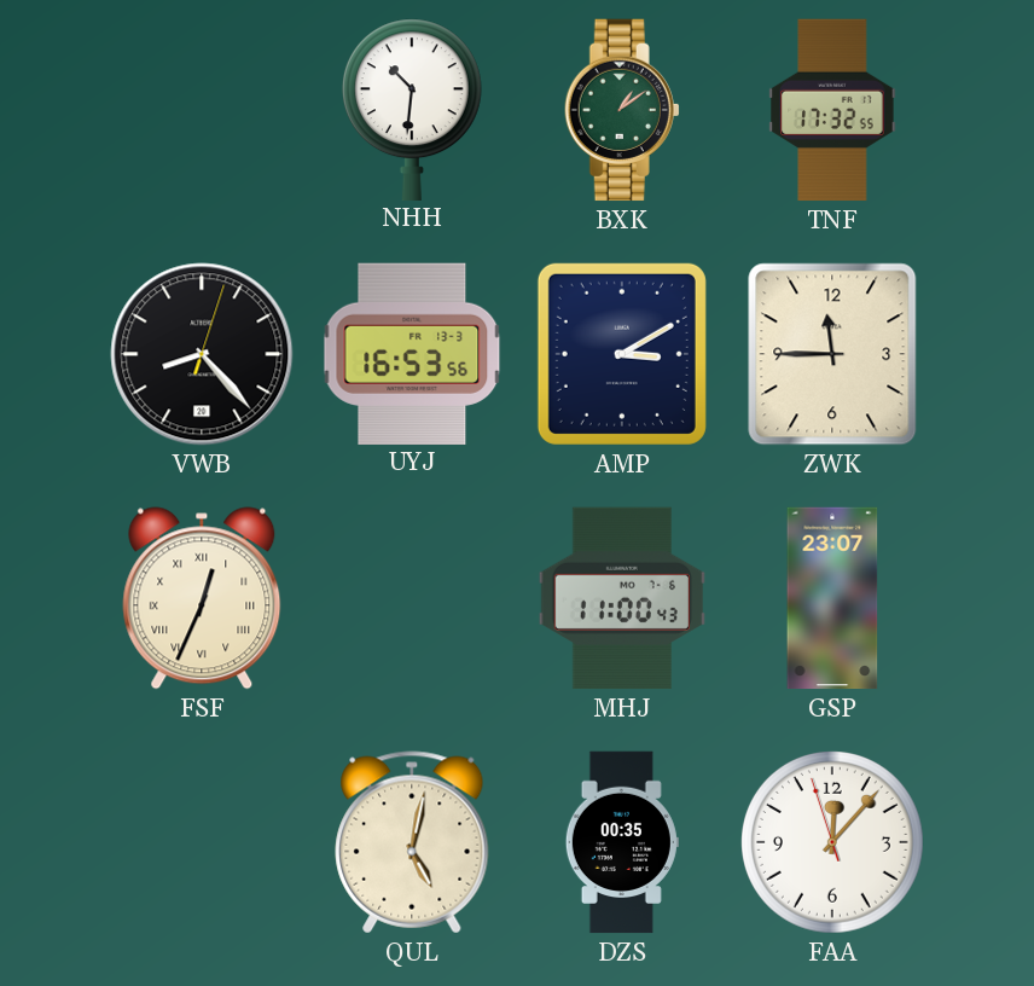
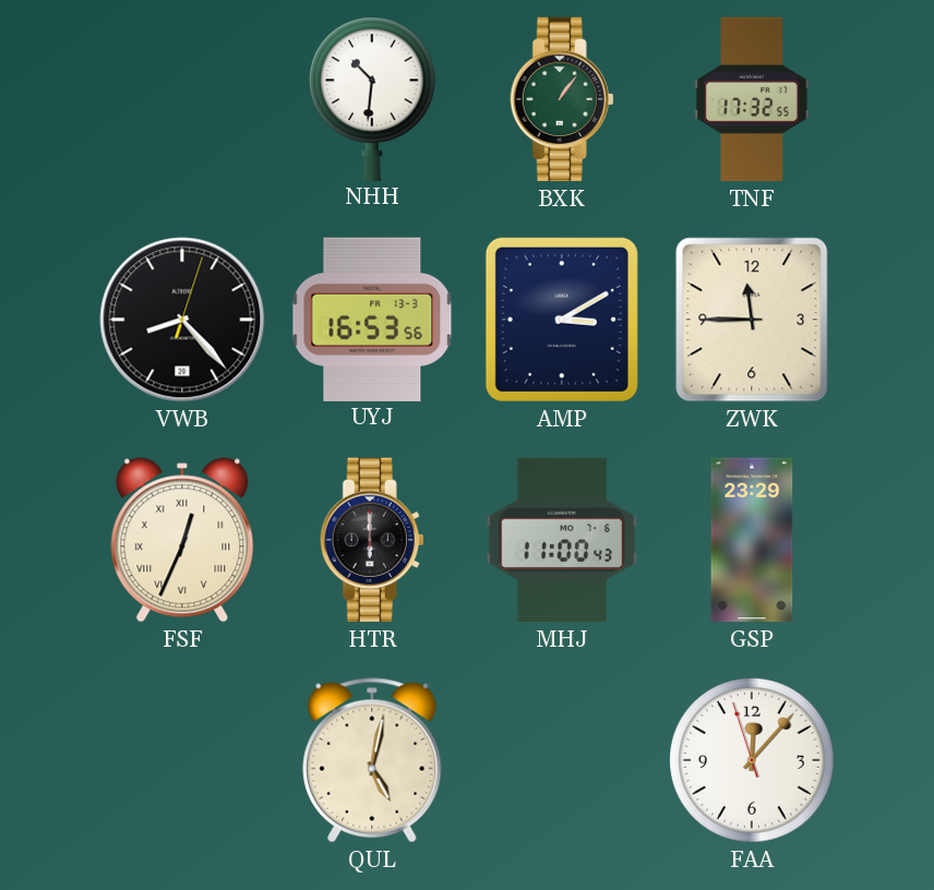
BXK: 1:09 -> 1:06
HTR: none -> 6:00
GSP: 23:07 -> 23:29
DZS: 00:35 -> none
